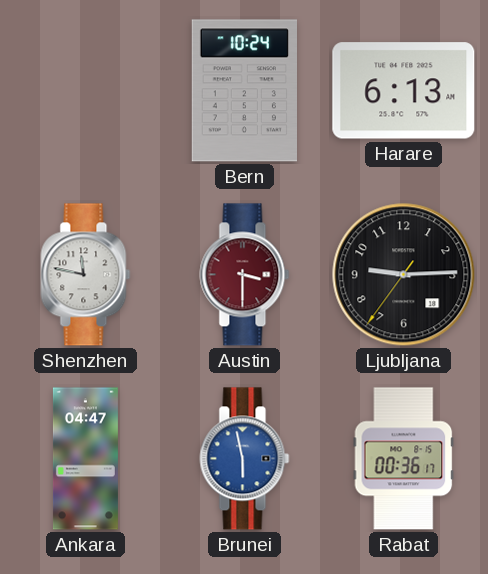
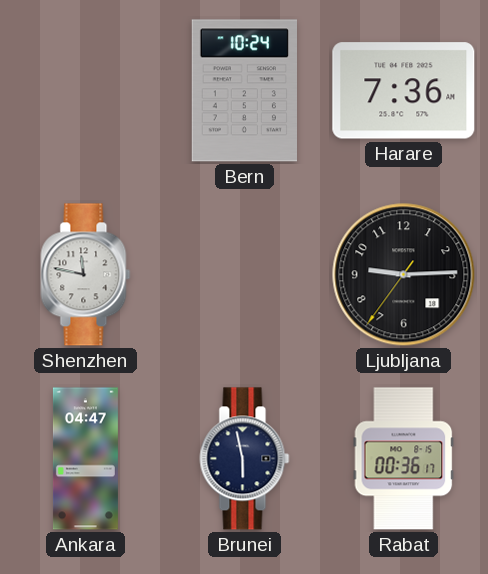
Harare: 6:13 -> 7:36
Austin: 3:30 -> none
Brunei dial: blue -> navy
